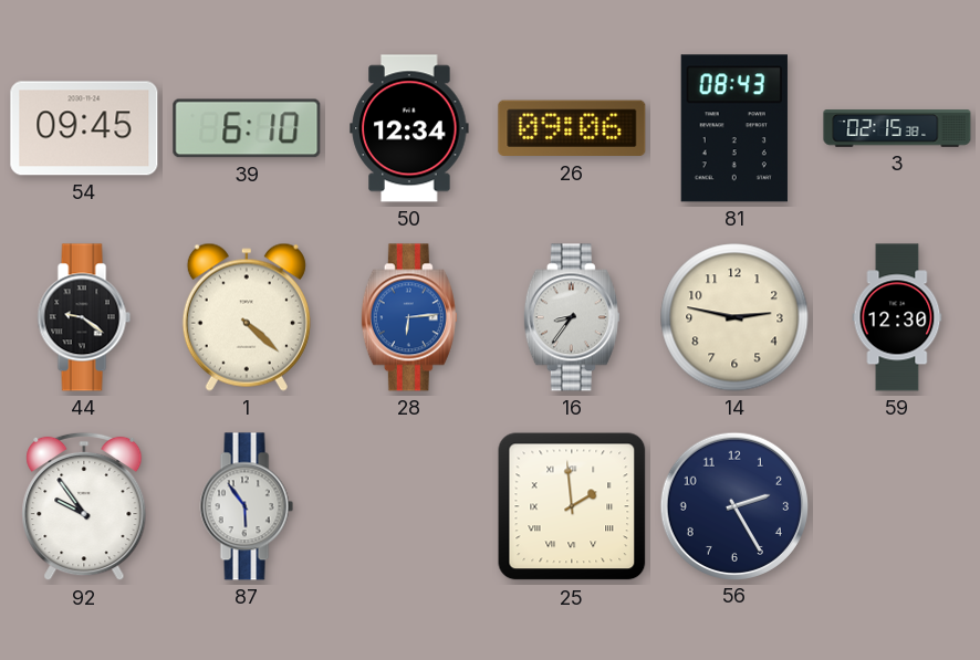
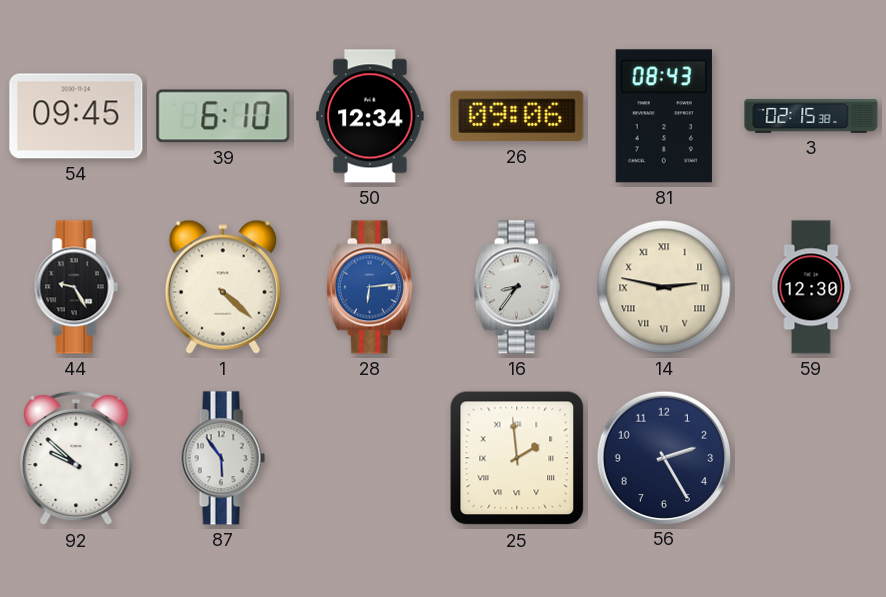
44: 9:21 -> 9:25
14 numerals: Arabic -> Roman
92: 9:54 -> 9:52
